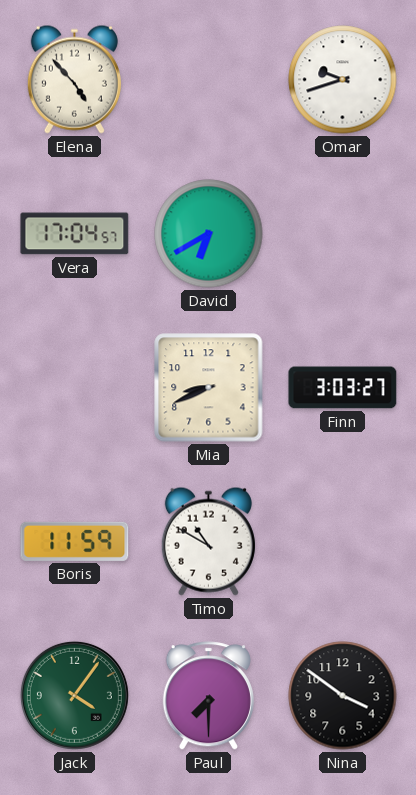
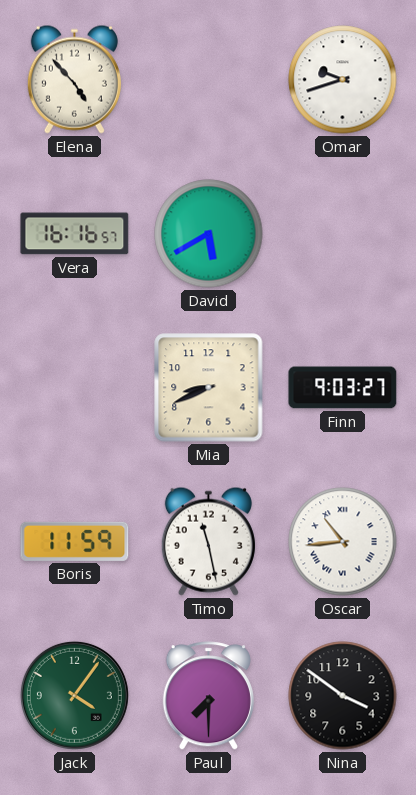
Vera: 17:04 -> 16:16
David: 6:40 -> 5:40
Finn: 3:03 -> 9:03
Timo: 10:50 -> 11:28
Oscar: none -> 10:44
